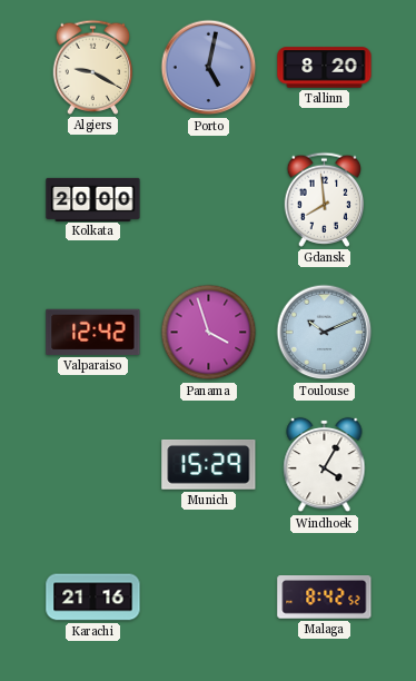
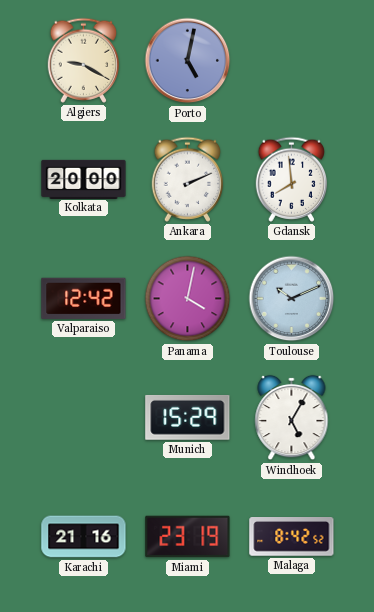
Tallinn: 8:20 -> none
Ankara: none -> 2:11
Panama: 3:57 -> 4:02
Windhoek: 4:05 -> 5:05
Miami: none -> 23:19
